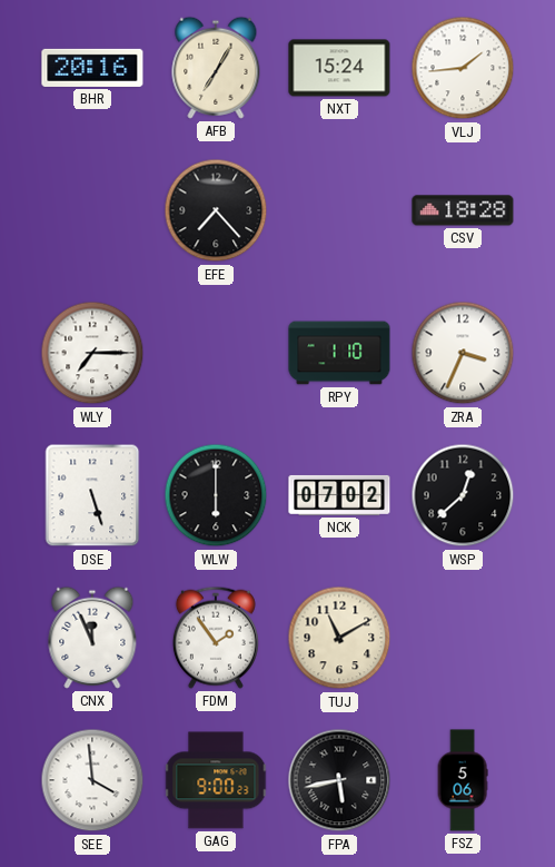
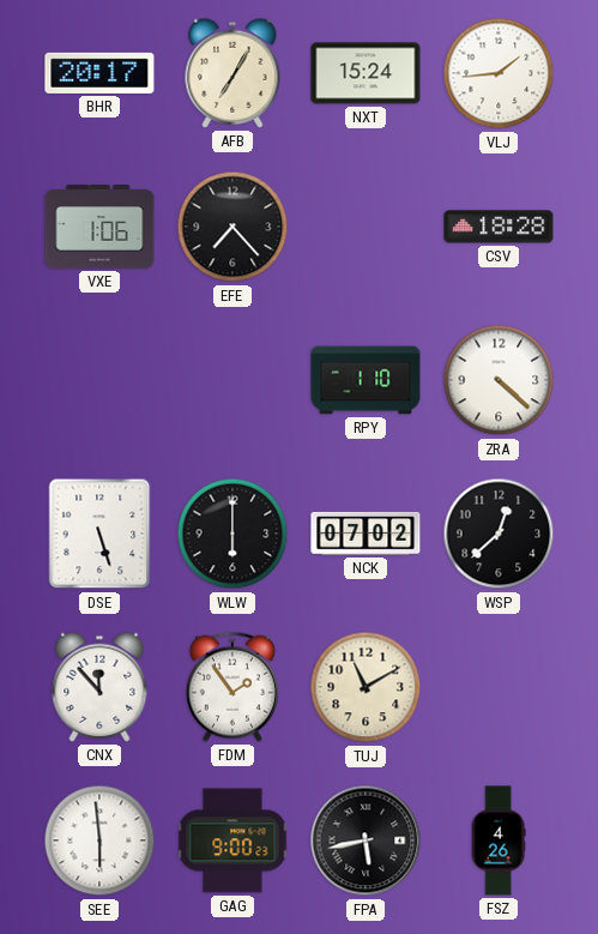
BHR: 20:16 -> 20:17
VXE: none -> 1:06
WLY: 7:15 -> none
ZRA: 3:34 -> 4:22
CNX: 11:56 -> 11:53
SEE: 3:59 -> 5:59
FSZ: 5:06 -> 4:26
